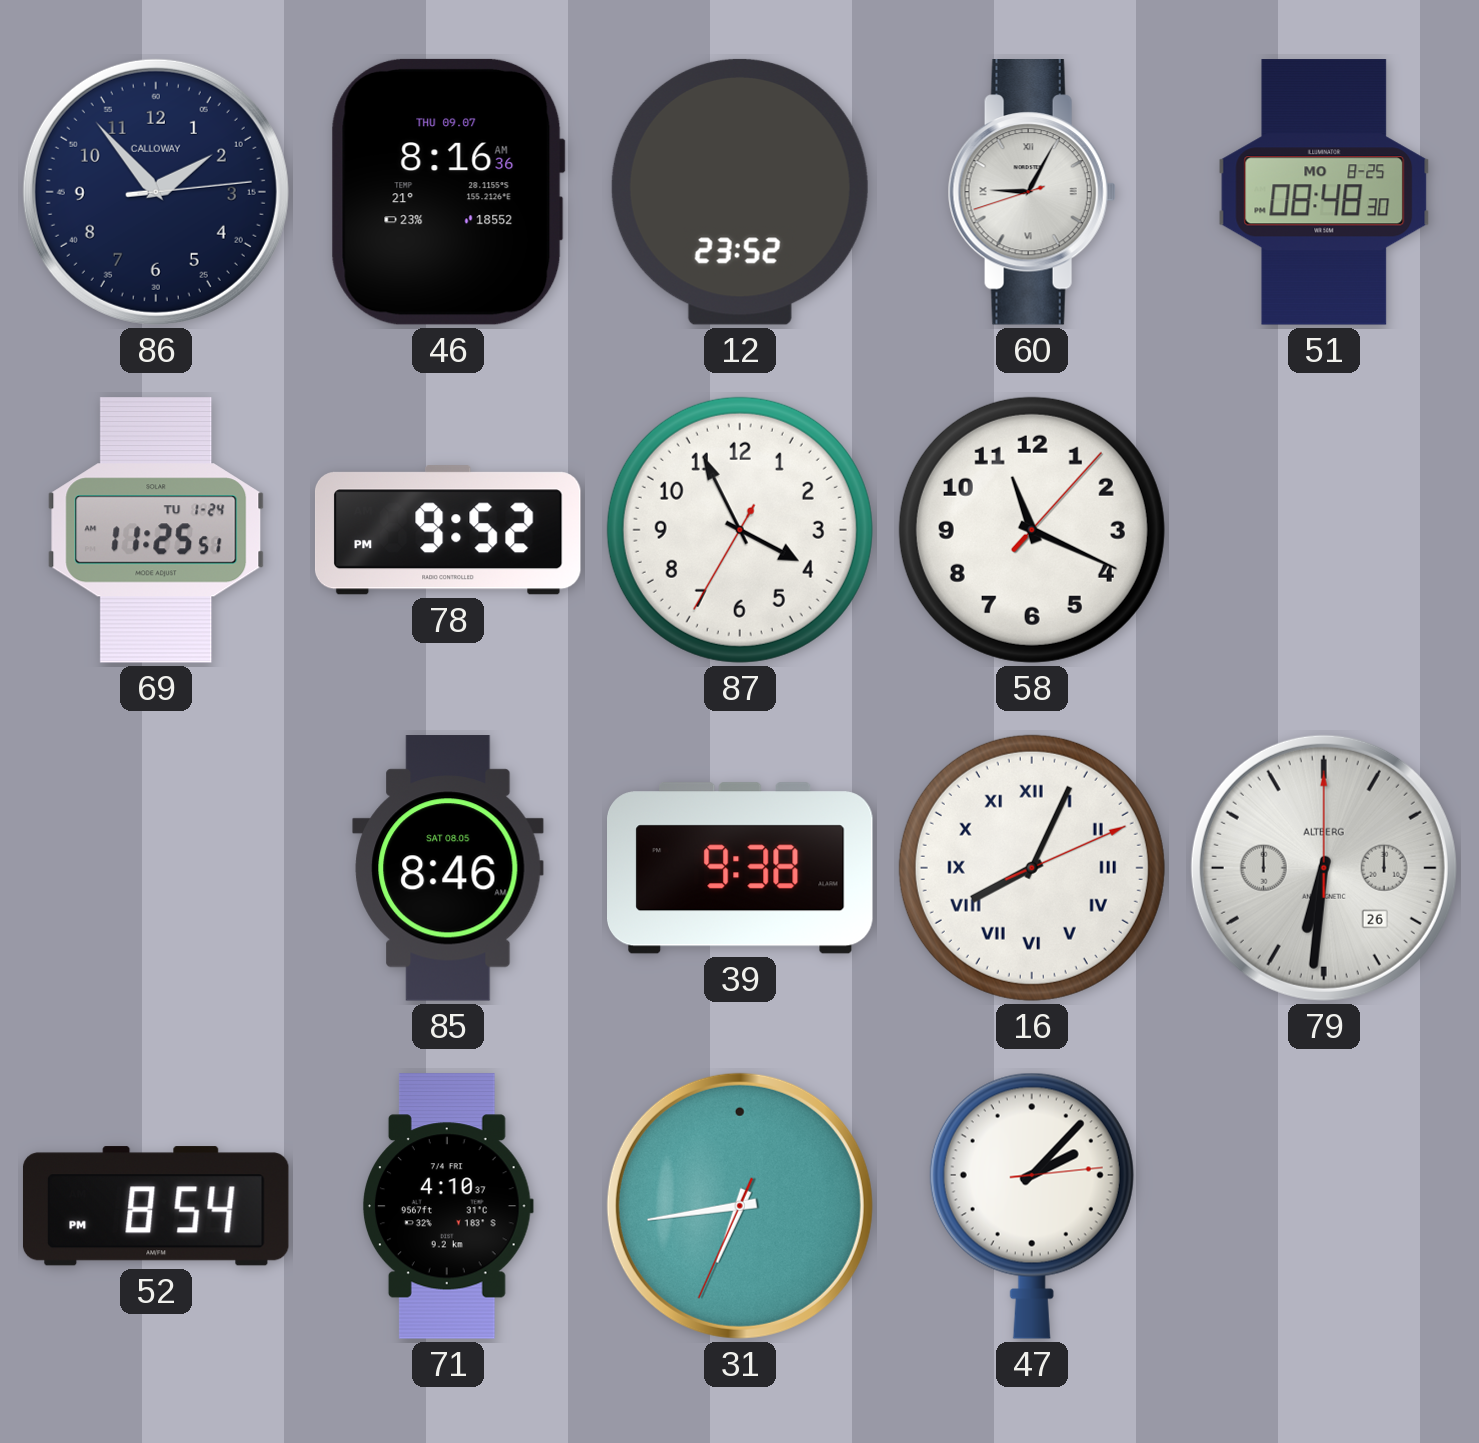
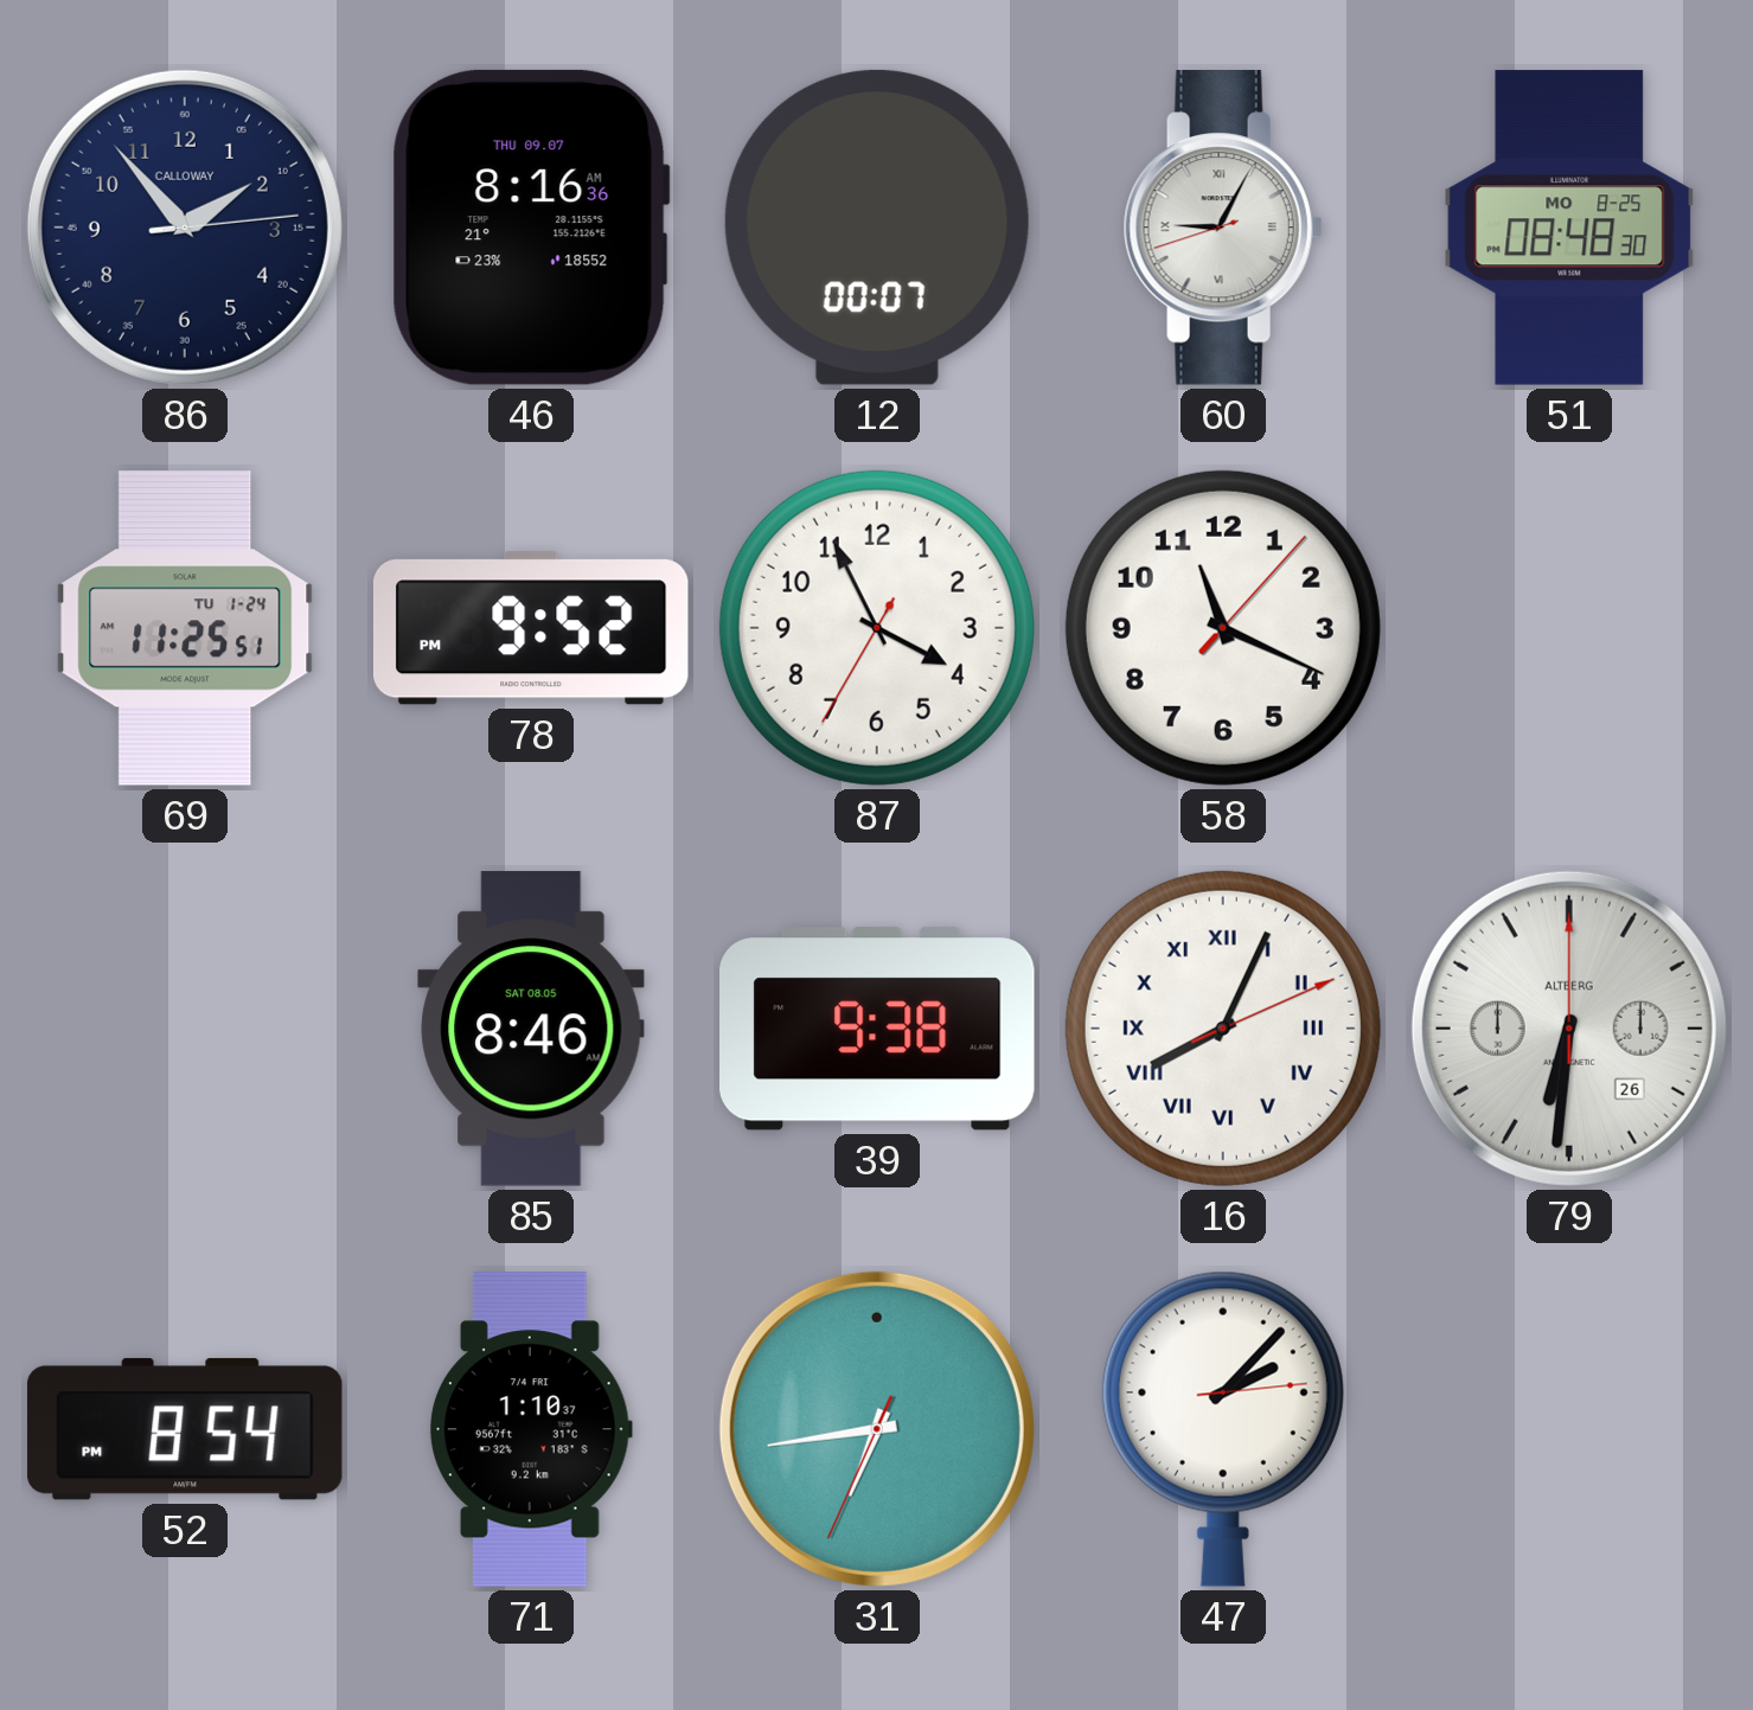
12: 23:52 -> 00:07
71: 4:10 -> 1:10
